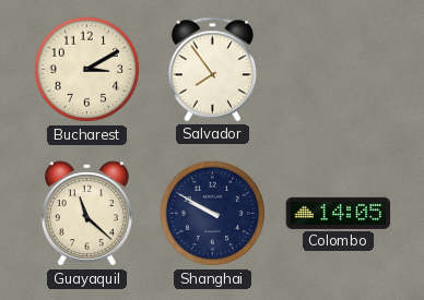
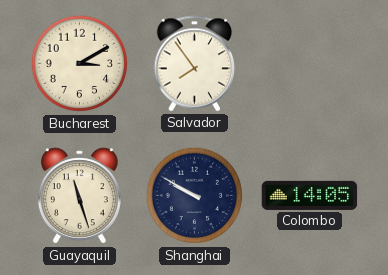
Guayaquil: 11:22 -> 11:27
